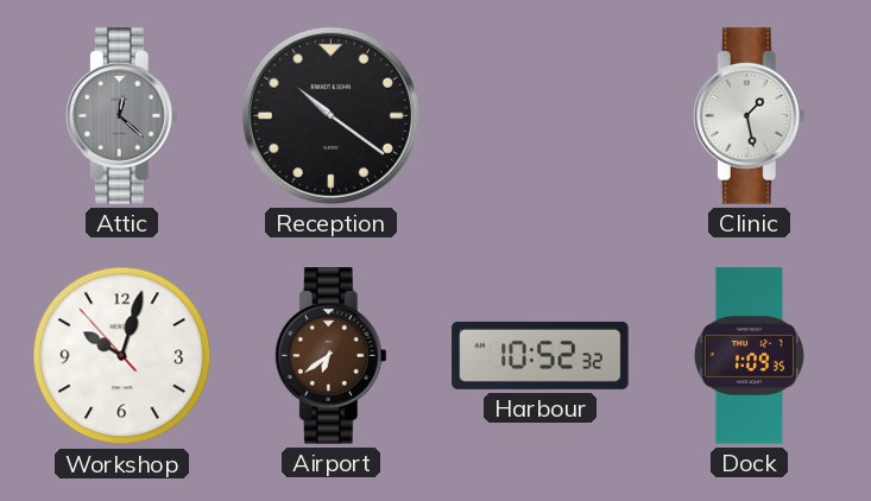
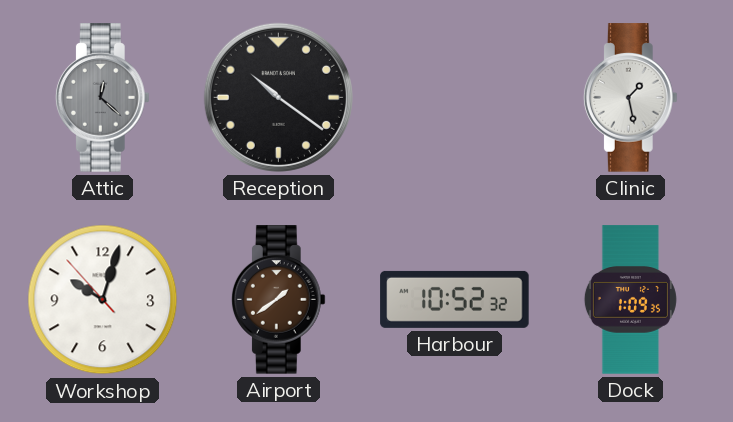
Airport: 6:39 -> 1:39
